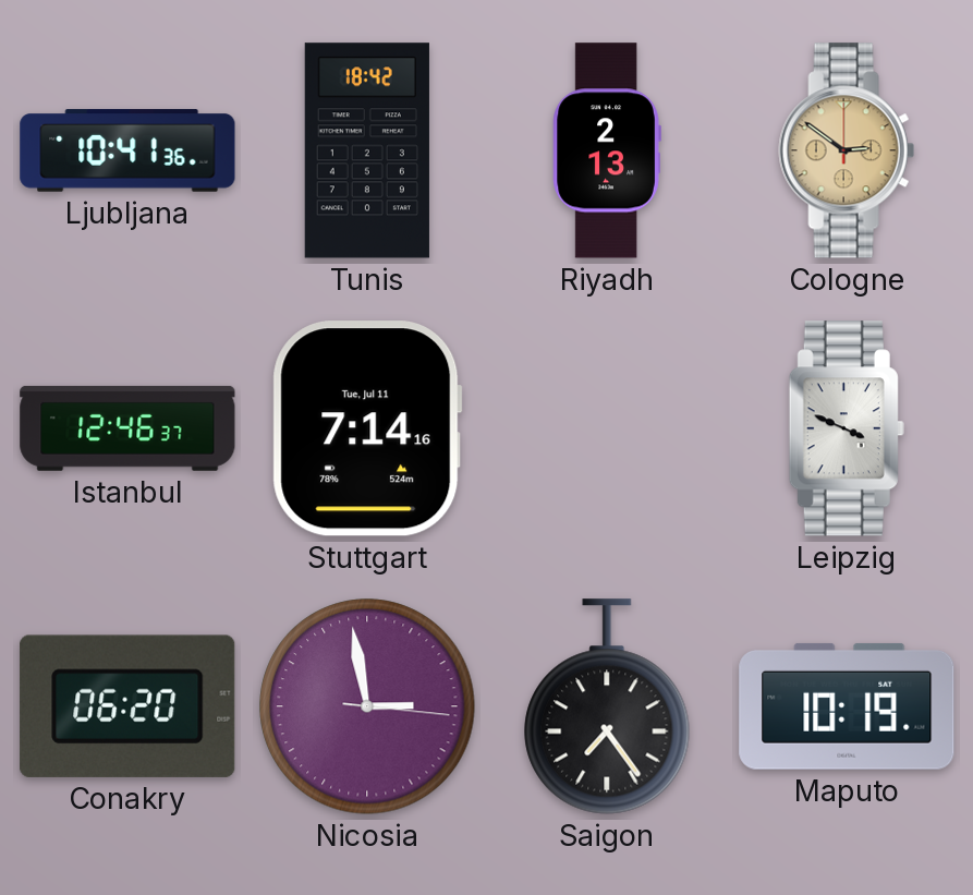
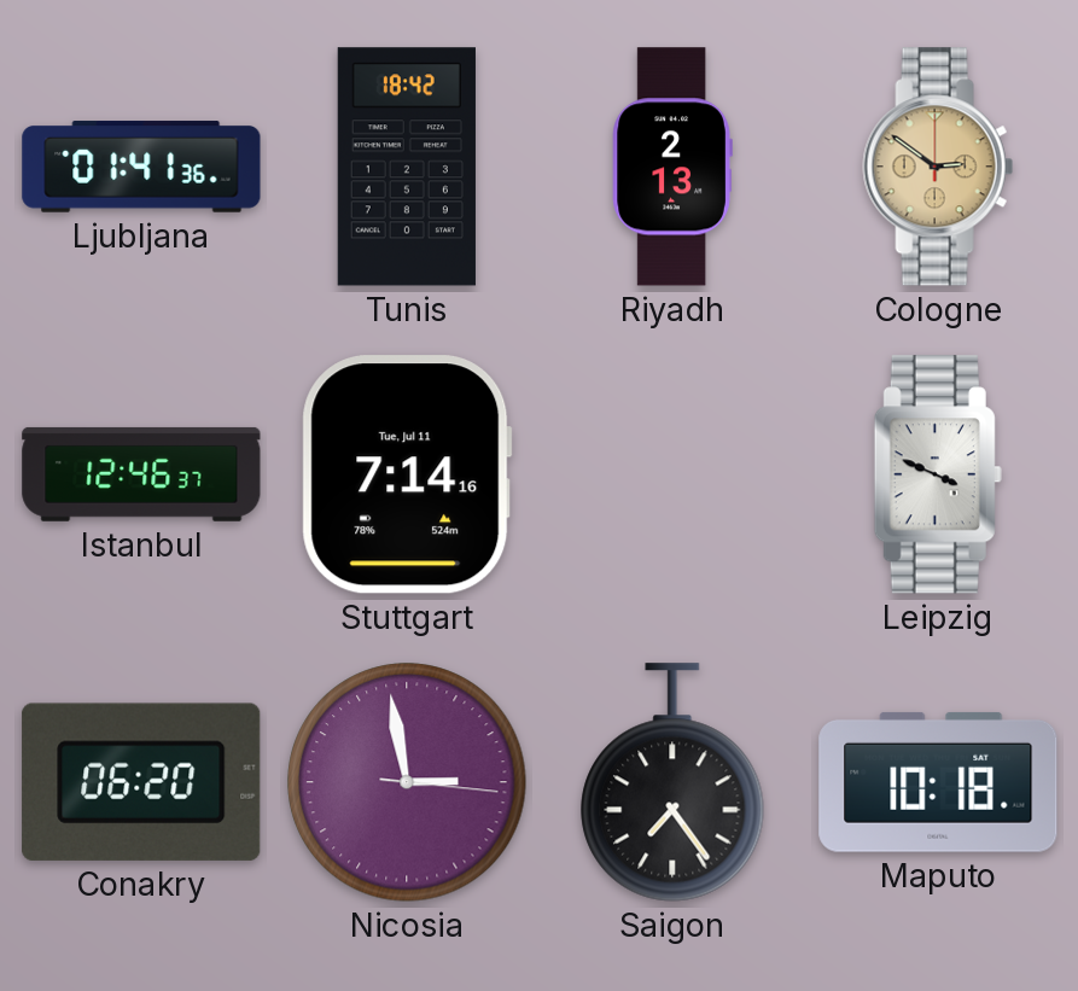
Ljubljana: 10:41 -> 01:41
Maputo: 10:19 -> 10:18
